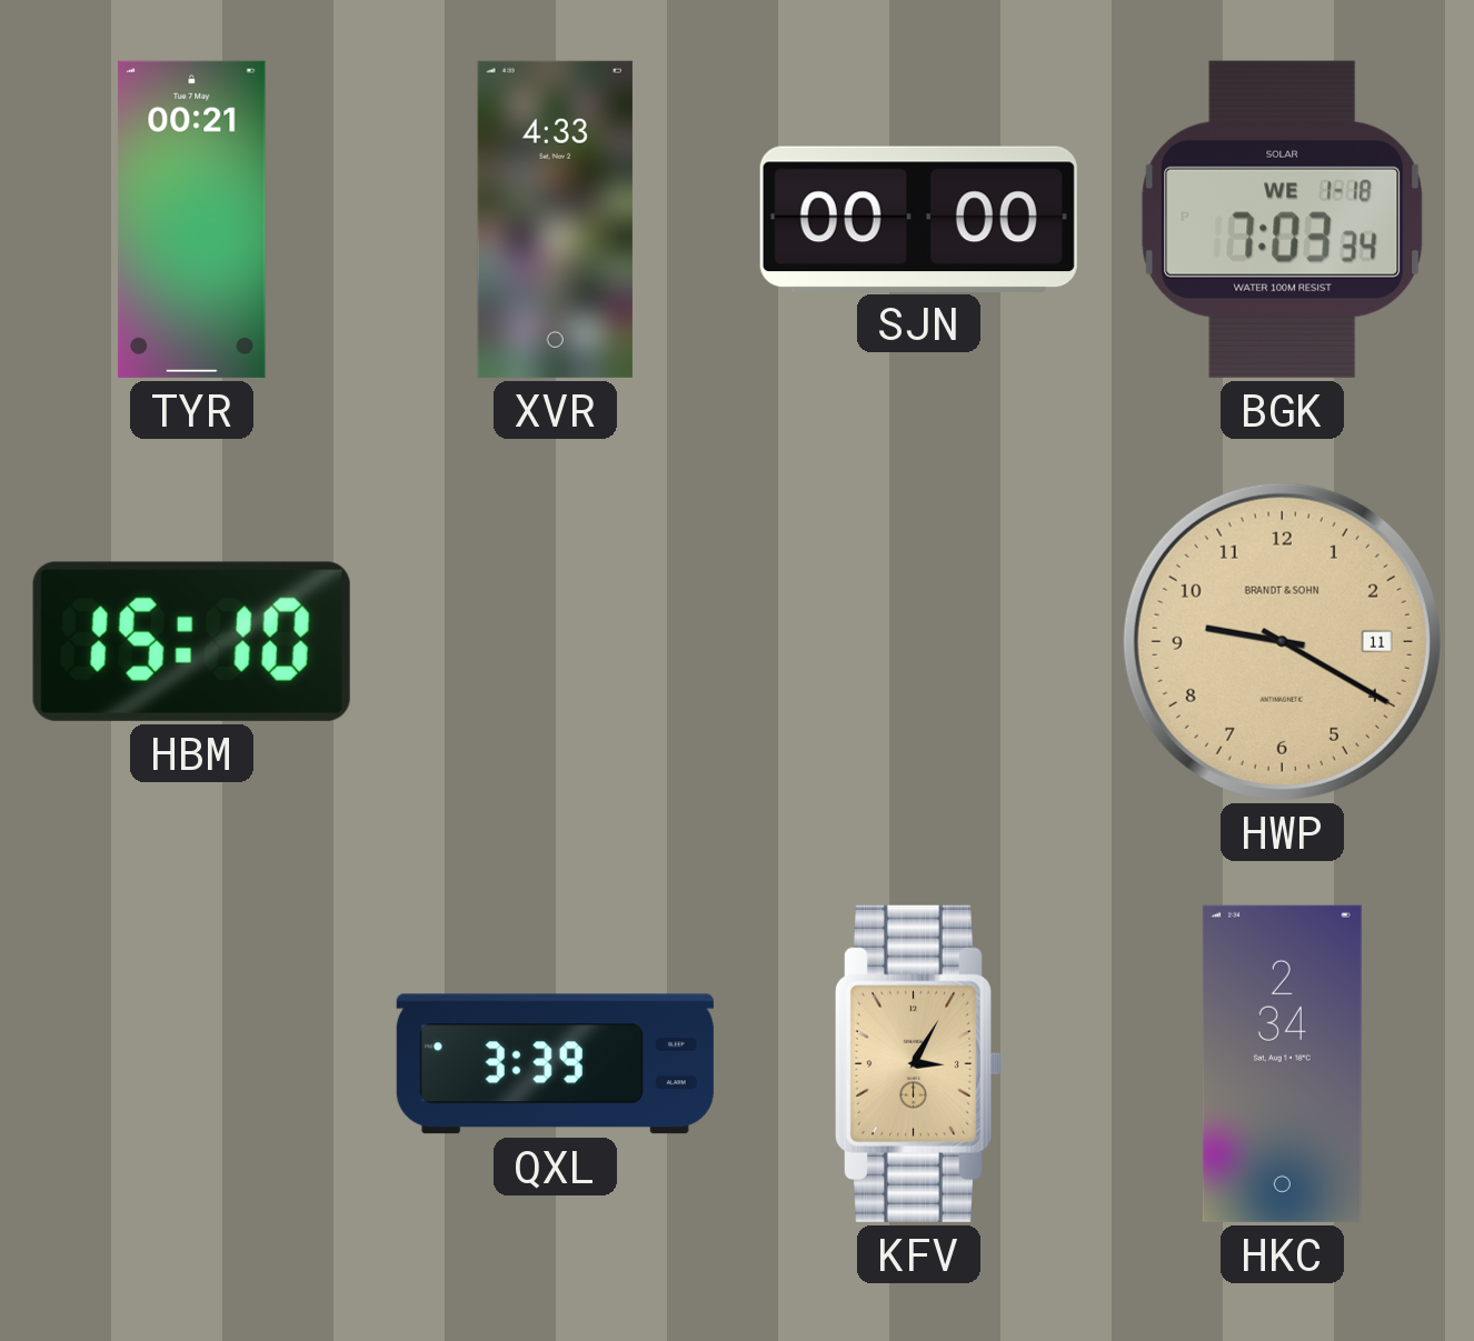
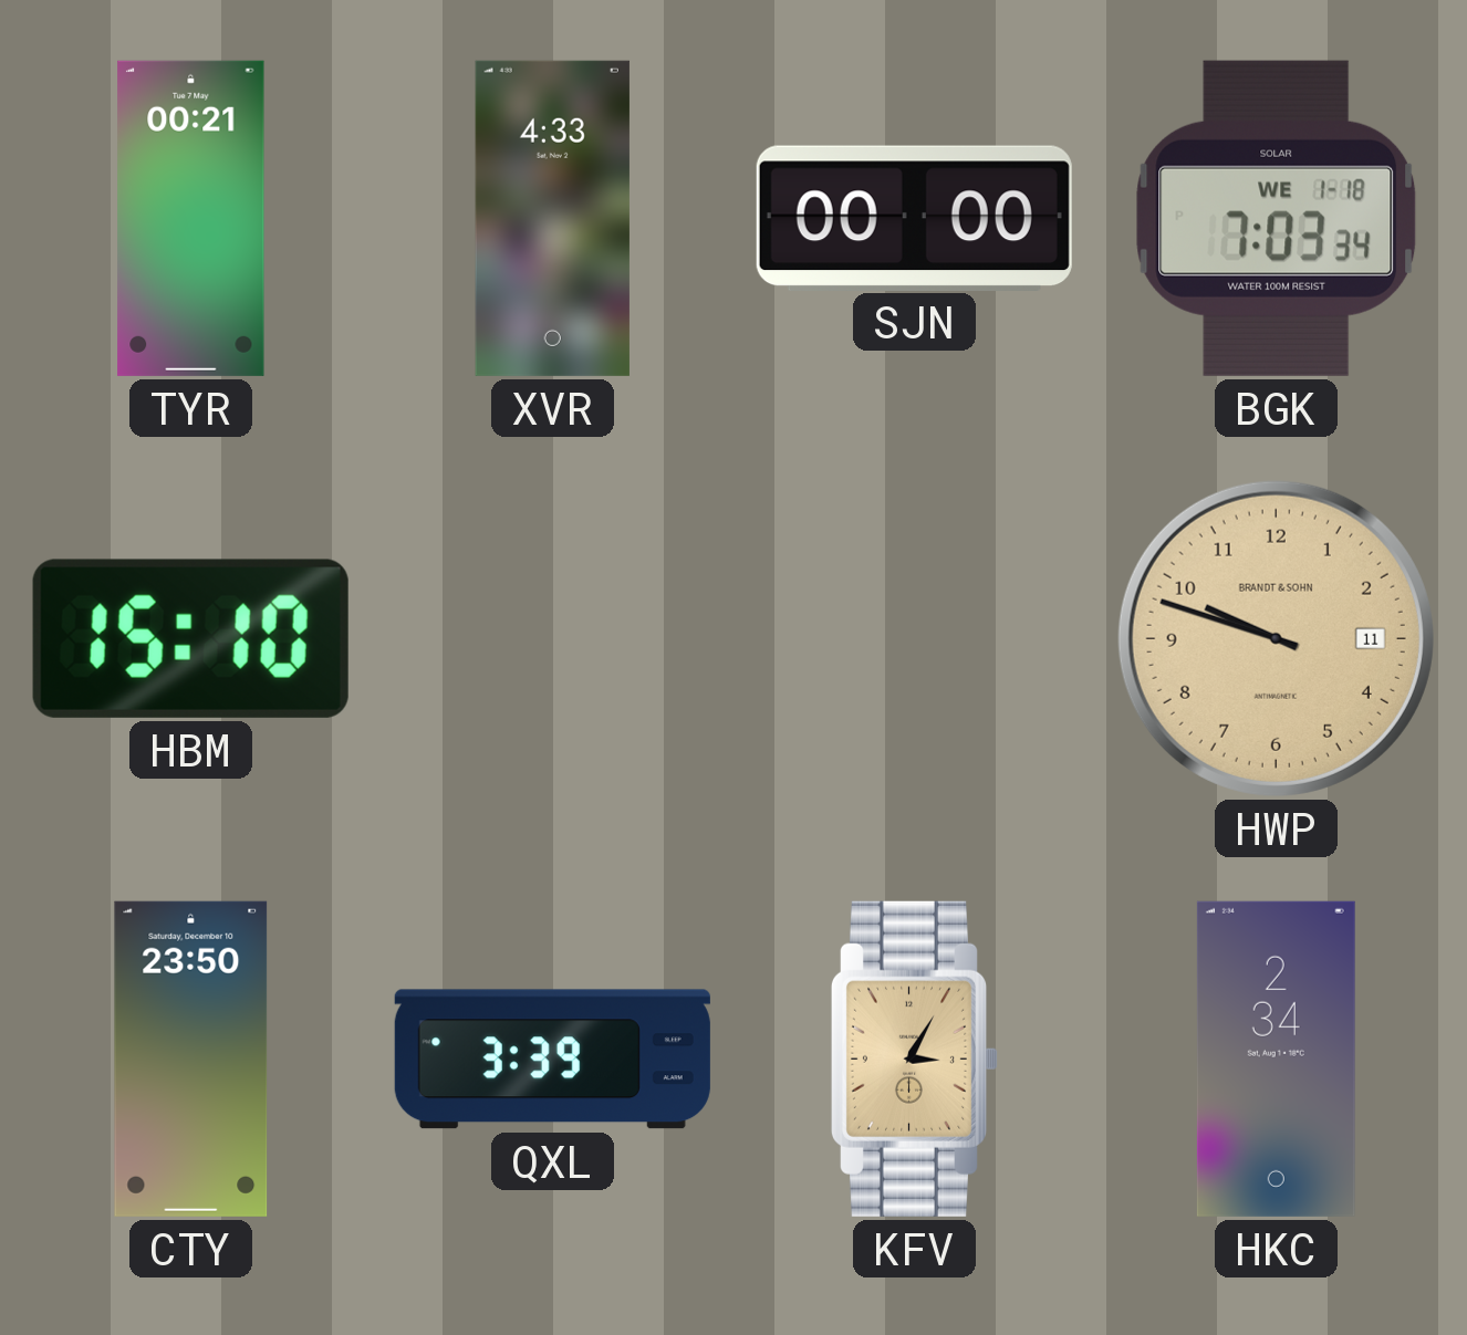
HWP: 9:20 -> 9:48
CTY: none -> 23:50
